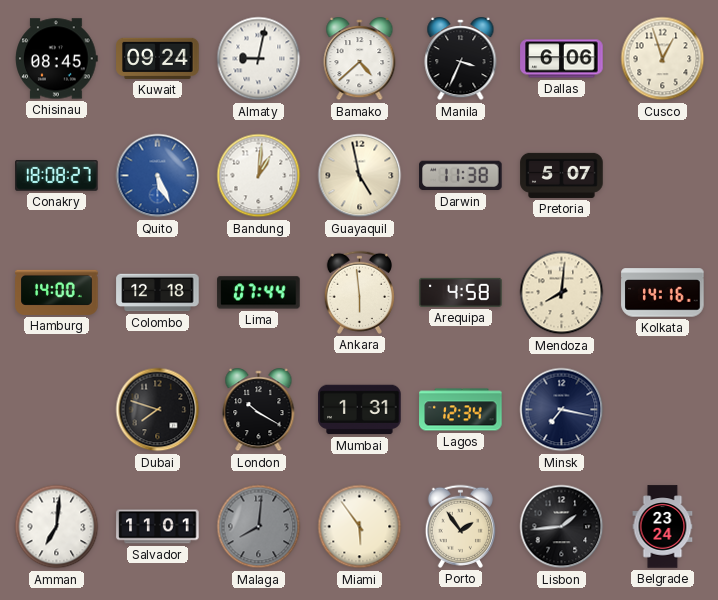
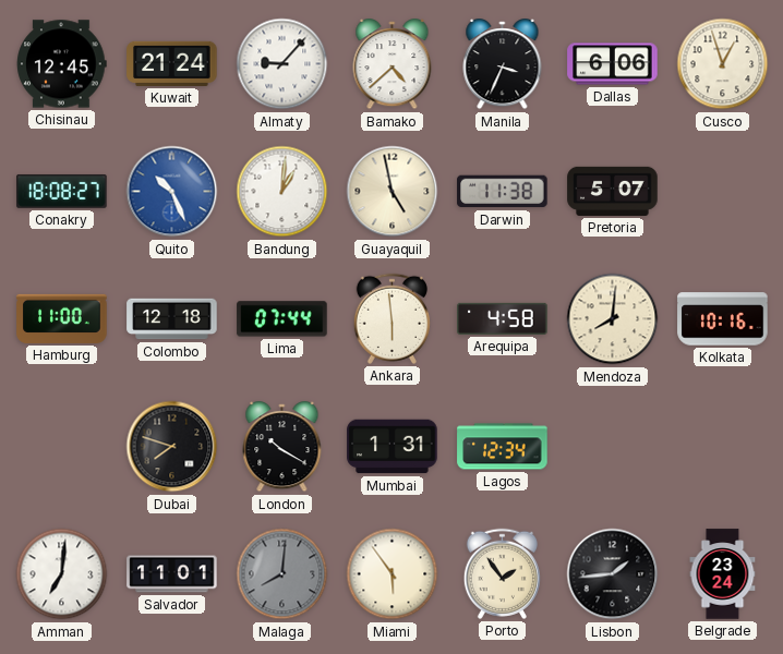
Chisinau: 08:45 -> 12:45
Kuwait: 09:24 -> 21:24
Almaty: 9:02 -> 9:07
Quito: 5:26 -> 10:26
Hamburg: 14:00 -> 11:00
Kolkata: 14:16 -> 10:16
Minsk: 7:17 -> none
